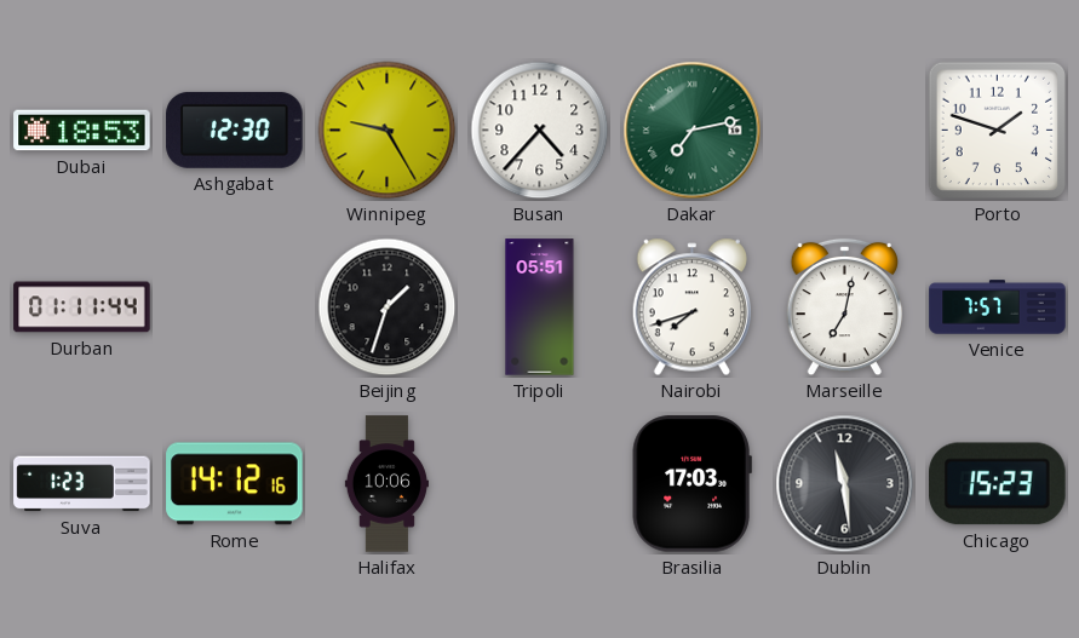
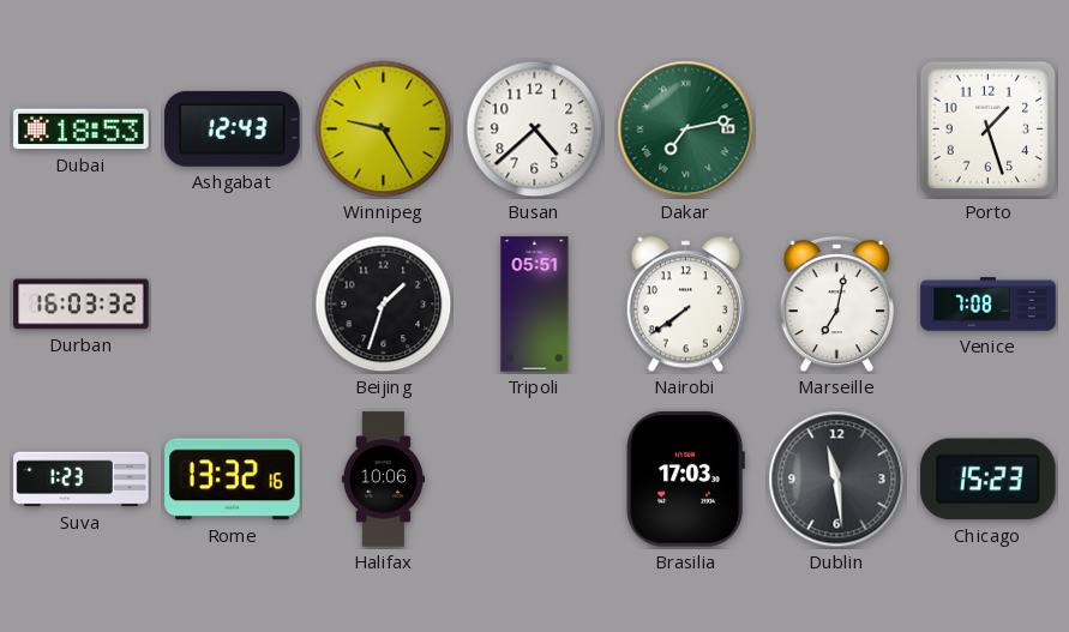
Ashgabat: 12:30 -> 12:43
Busan: 4:37 -> 4:38
Porto: 1:48 -> 1:27
Durban: 01:11 -> 16:03
Nairobi: 7:42 -> 7:39
Venice: 7:57 -> 7:08
Rome: 14:12 -> 13:32
